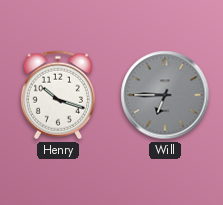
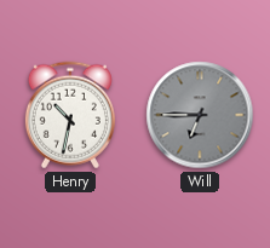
Henry: 10:18 -> 10:32
